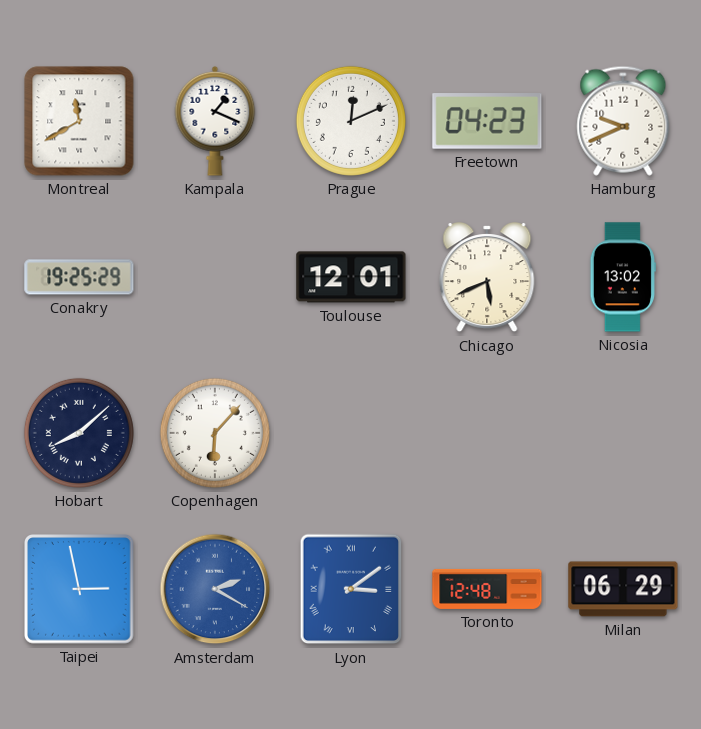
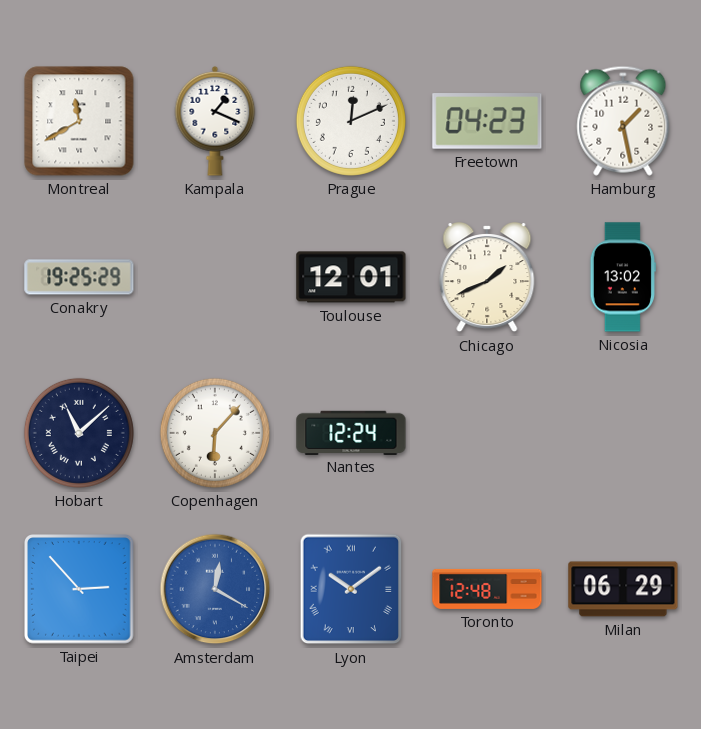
Hamburg: 9:41 -> 1:28
Chicago: 5:41 -> 1:41
Hobart: 8:08 -> 11:08
Nantes: none -> 12:24
Taipei: 2:58 -> 2:53
Amsterdam: 2:20 -> 12:20
Lyon: 3:09 -> 10:09
